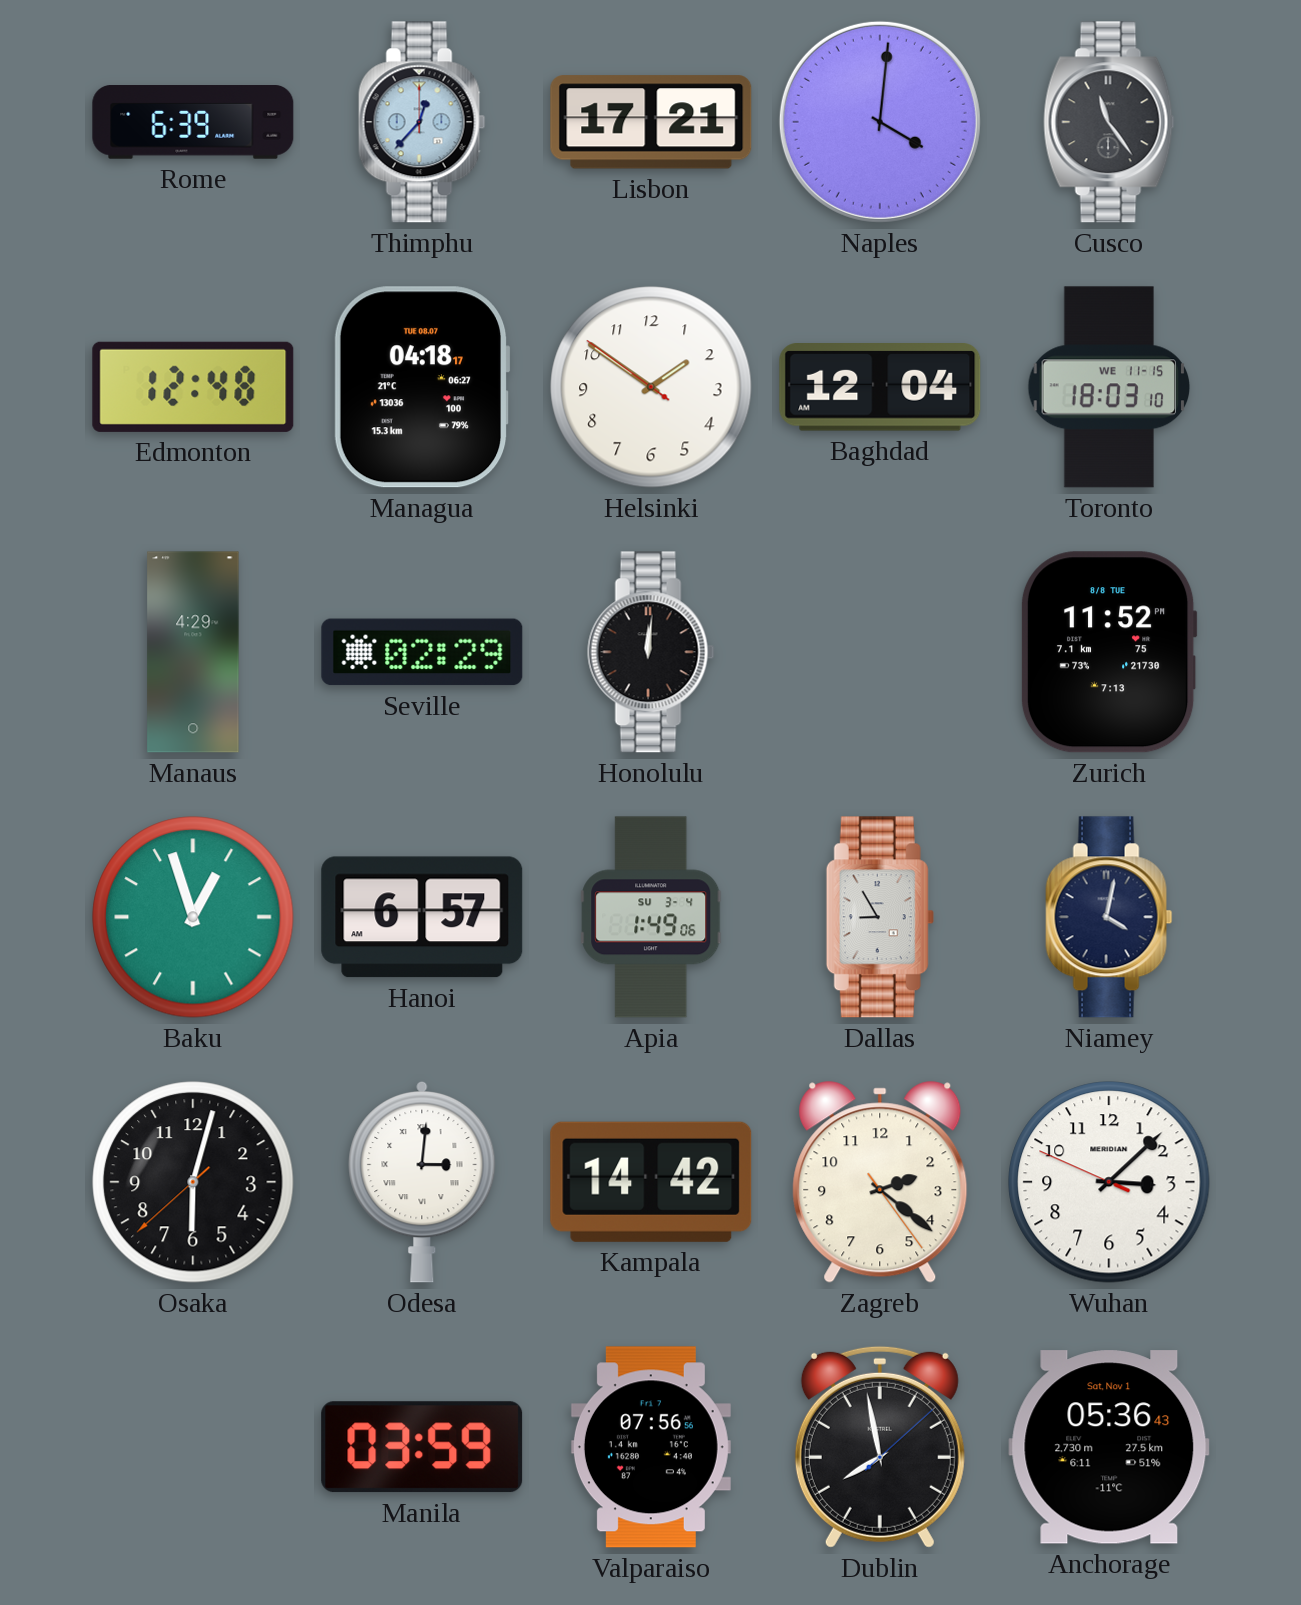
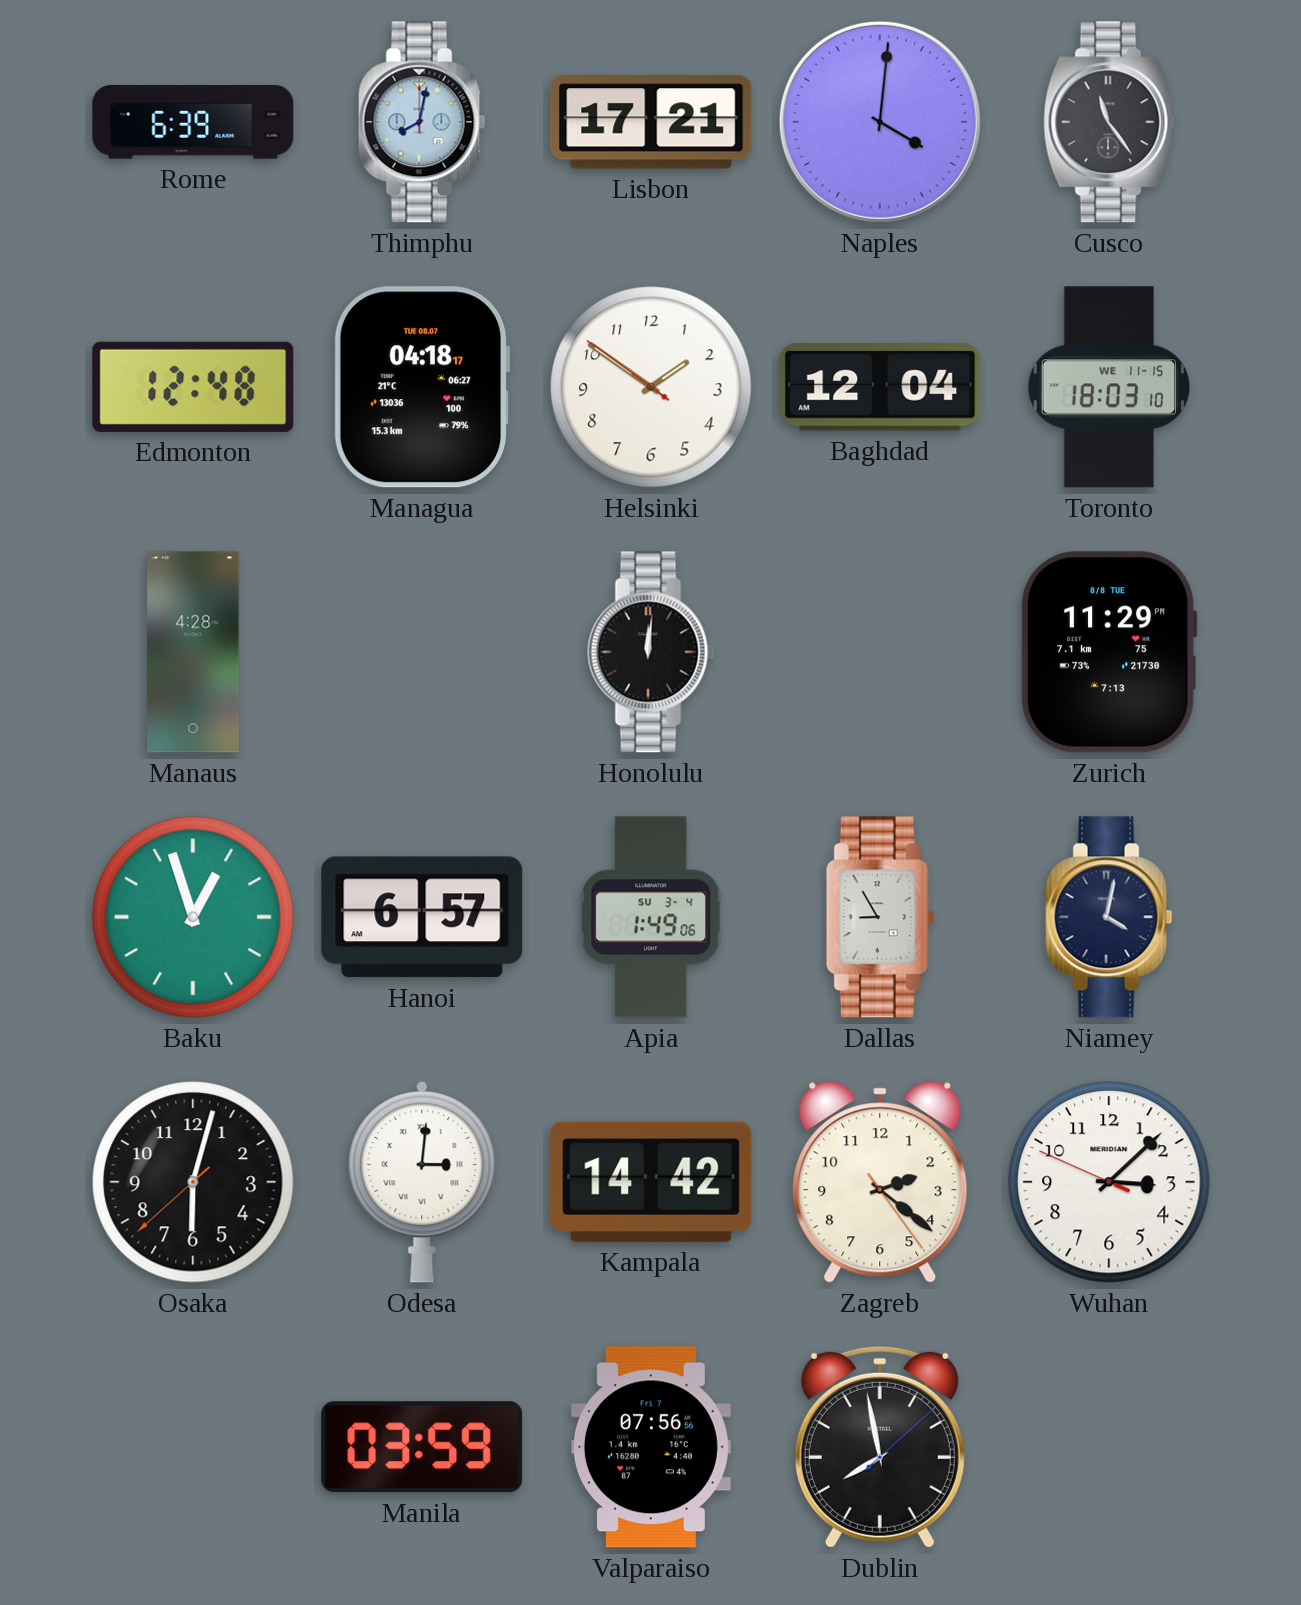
Thimphu: 12:37 -> 8:02
Manaus: 4:29 -> 4:28
Seville: 02:29 -> none
Zurich: 11:52 -> 11:29
Anchorage: 05:36 -> none
